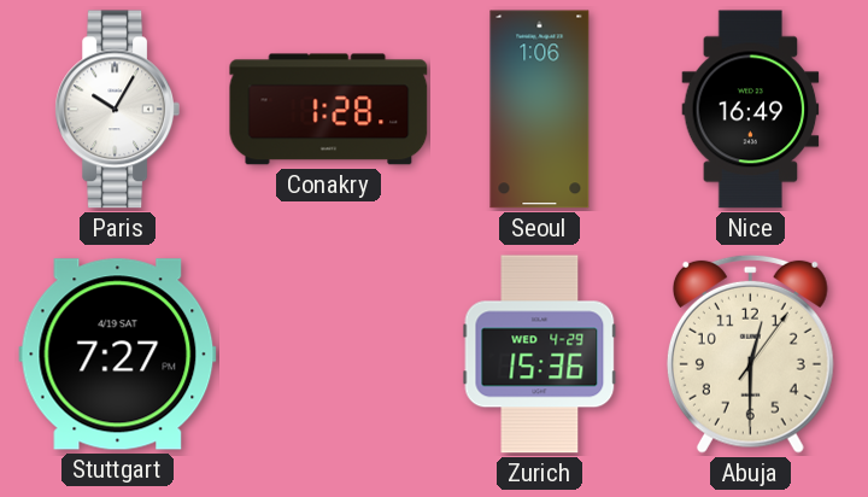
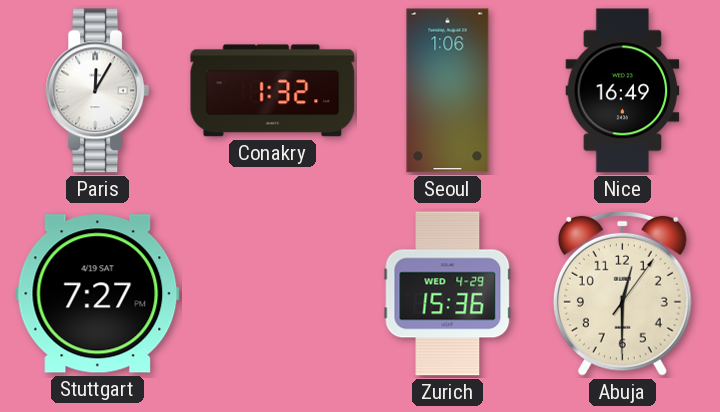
Paris: 10:05 -> 12:05
Conakry: 1:28 -> 1:32
